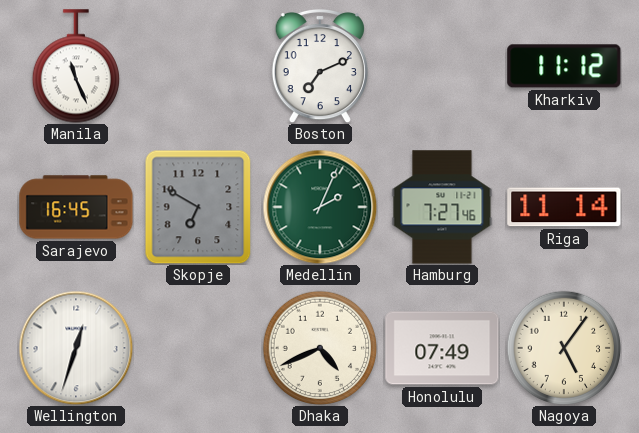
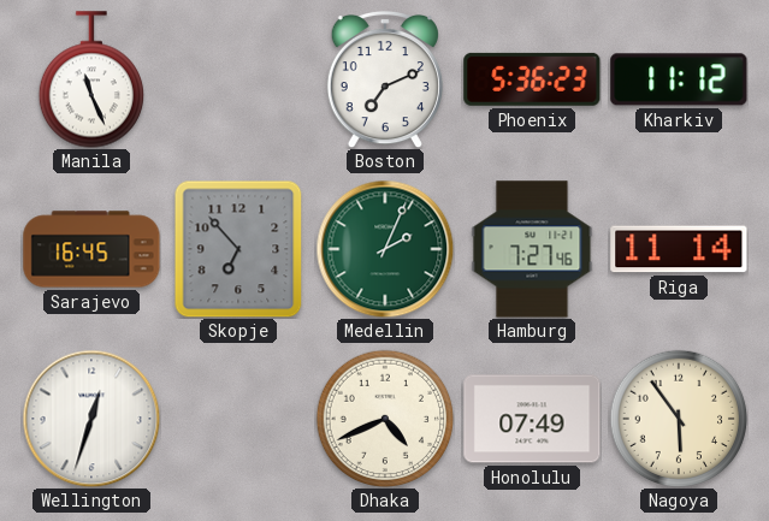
Phoenix: none -> 5:36
Skopje: 6:50 -> 6:53
Nagoya: 5:06 -> 5:54
